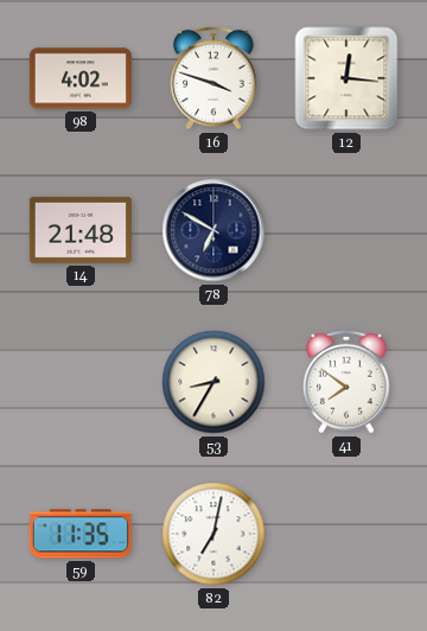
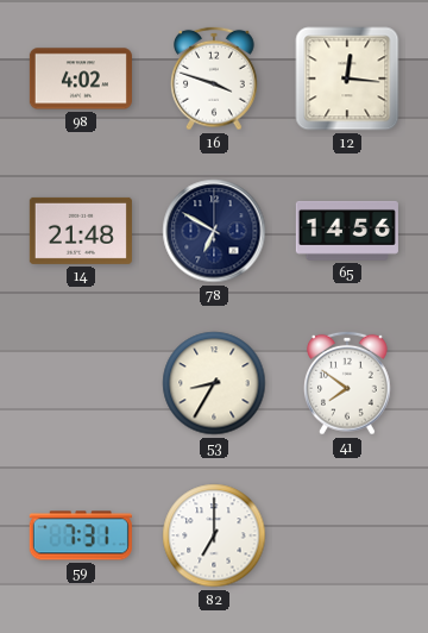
65: none -> 14:56
59: 11:35 -> 7:31
82: 7:02 -> 7:00
